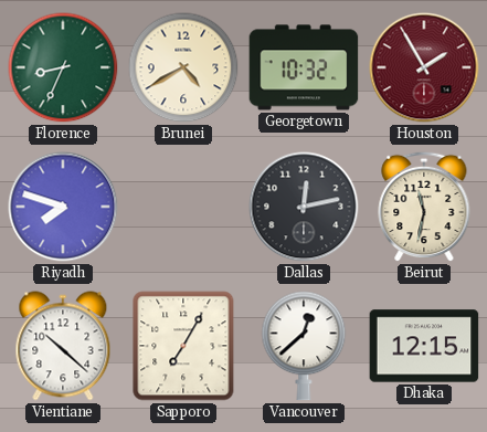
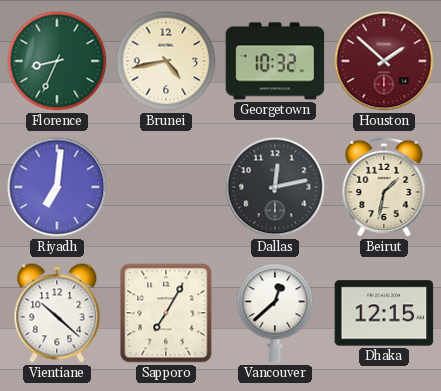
Brunei: 4:40 -> 4:43
Houston: 1:55 -> 1:52
Riyadh: 7:48 -> 7:01
Beirut: 11:32 -> 1:32
